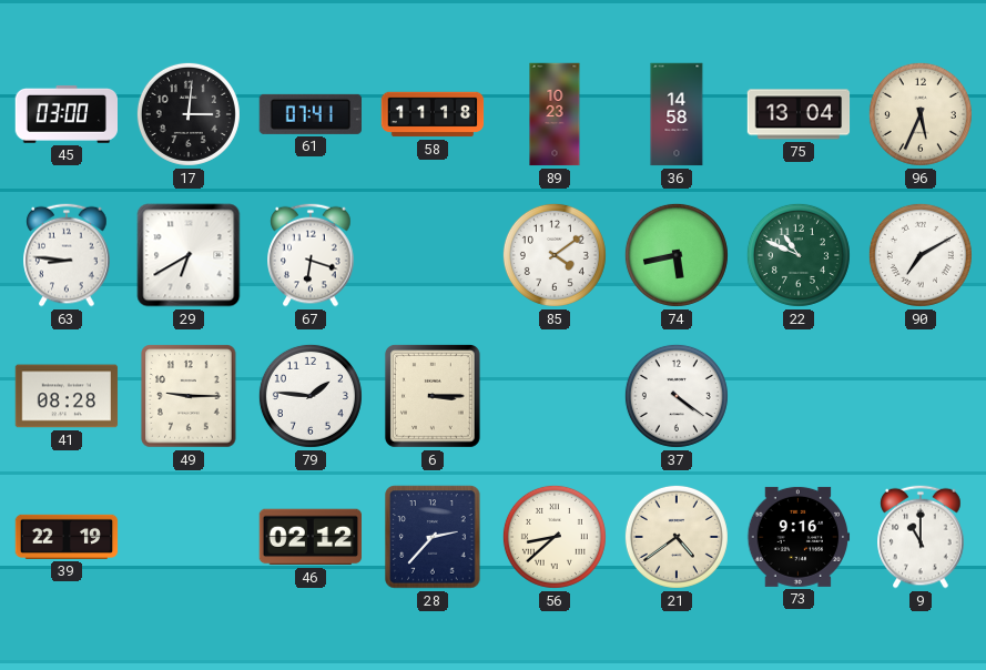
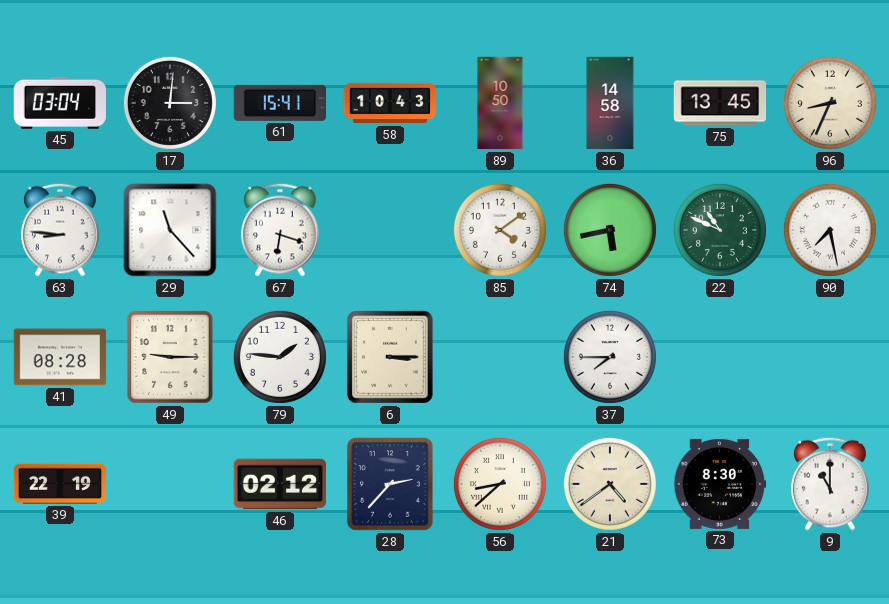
45: 03:00 -> 03:04
61: 07:41 -> 15:41
58: 11:18 -> 10:43
89: 10:23 -> 10:50
75: 13:04 -> 13:45
96: 5:34 -> 8:34
29: 6:40 -> 11:23
90: 7:10 -> 7:28
37: 4:21 -> 7:45
73: 9:16 -> 8:30
